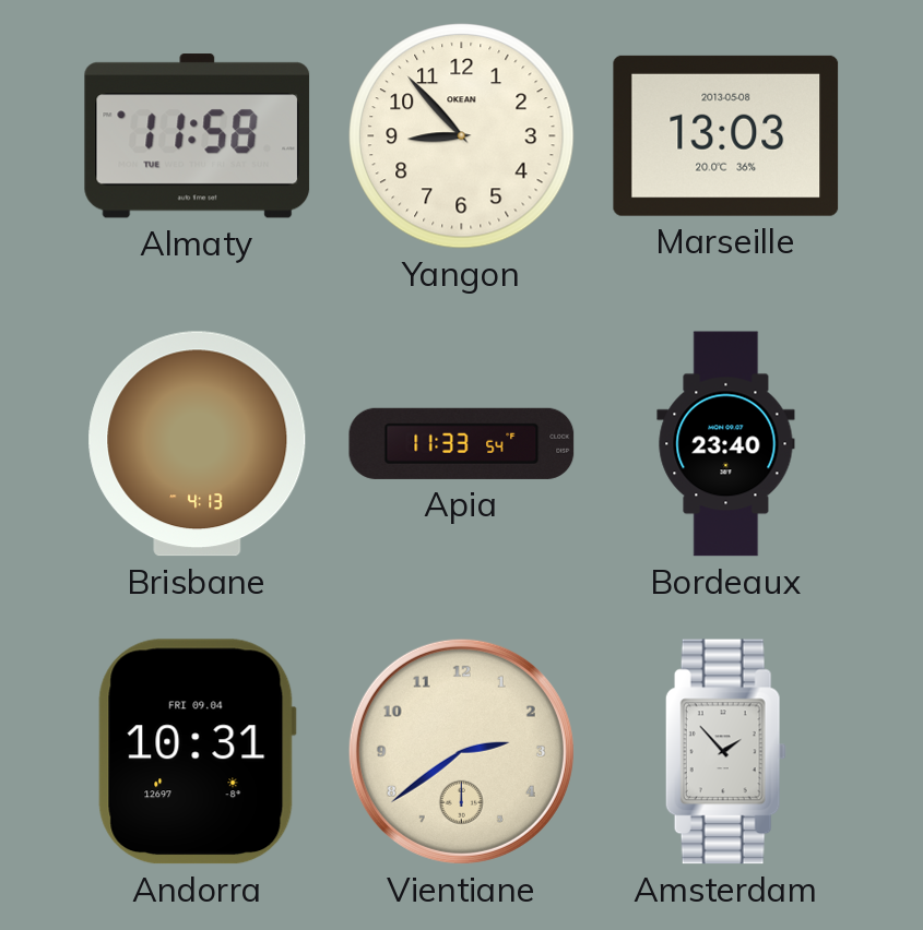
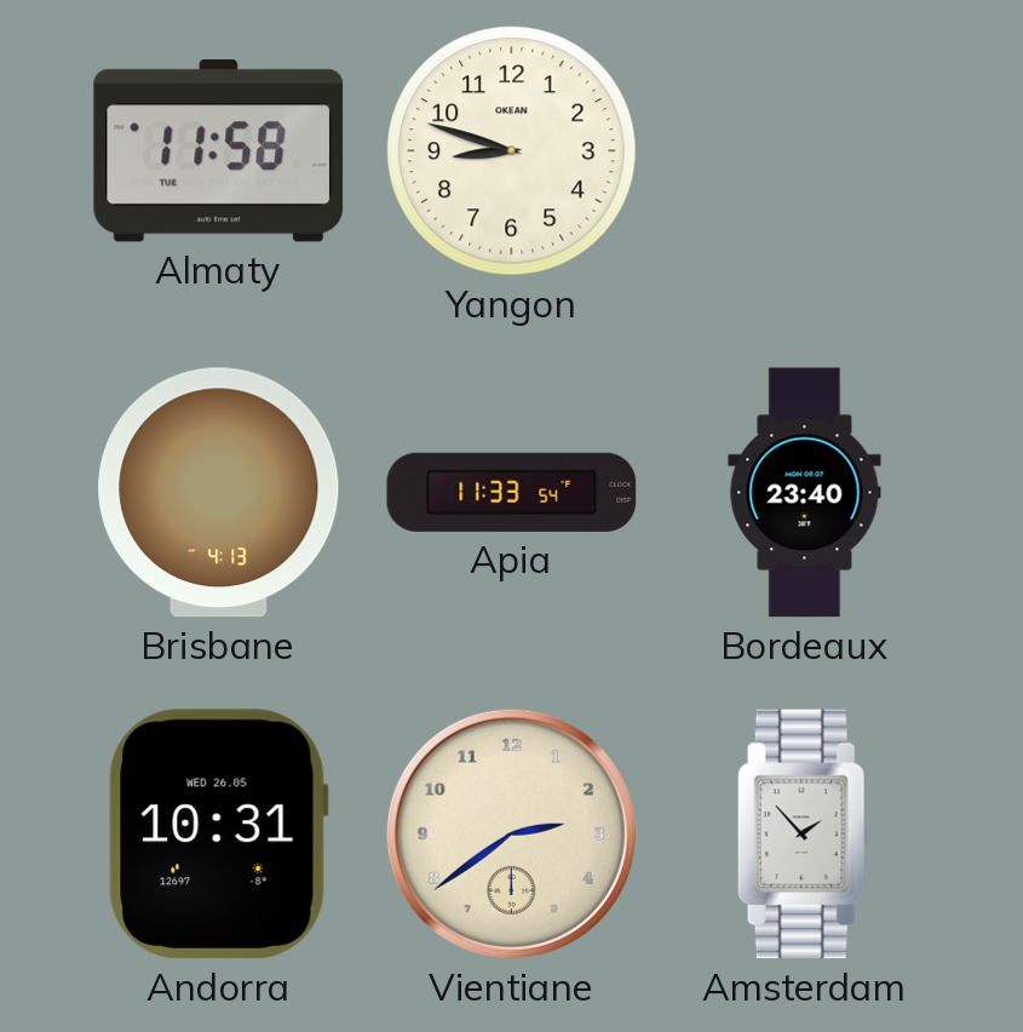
Yangon: 8:53 -> 8:48
Marseille: 13:03 -> none
Andorra date: FRI 09.04 -> WED 26.05
